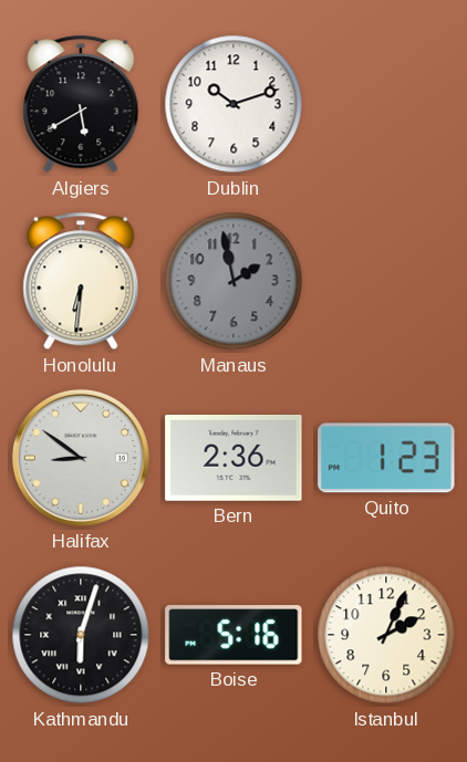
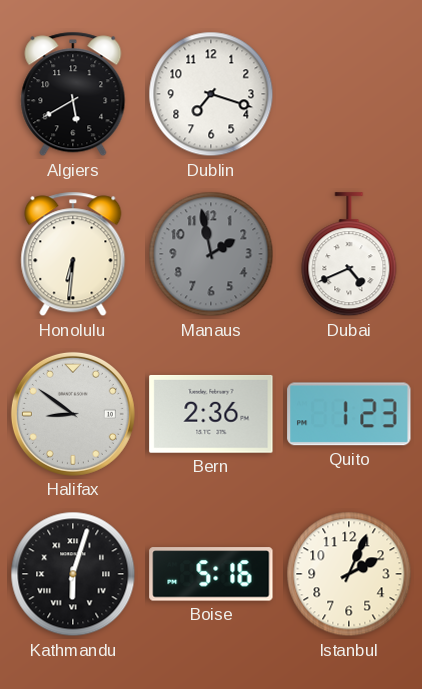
Dublin: 10:12 -> 7:18
Dubai: none -> 4:41
